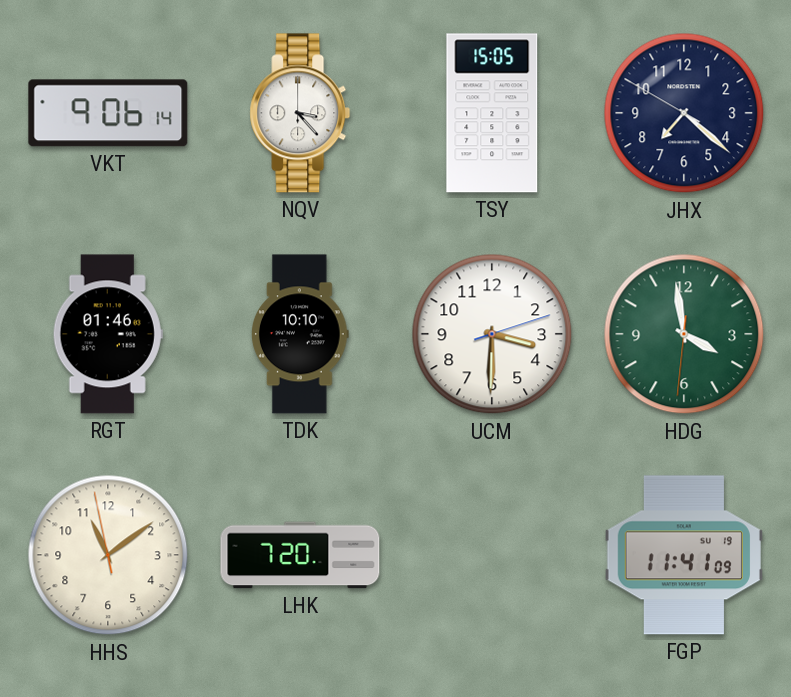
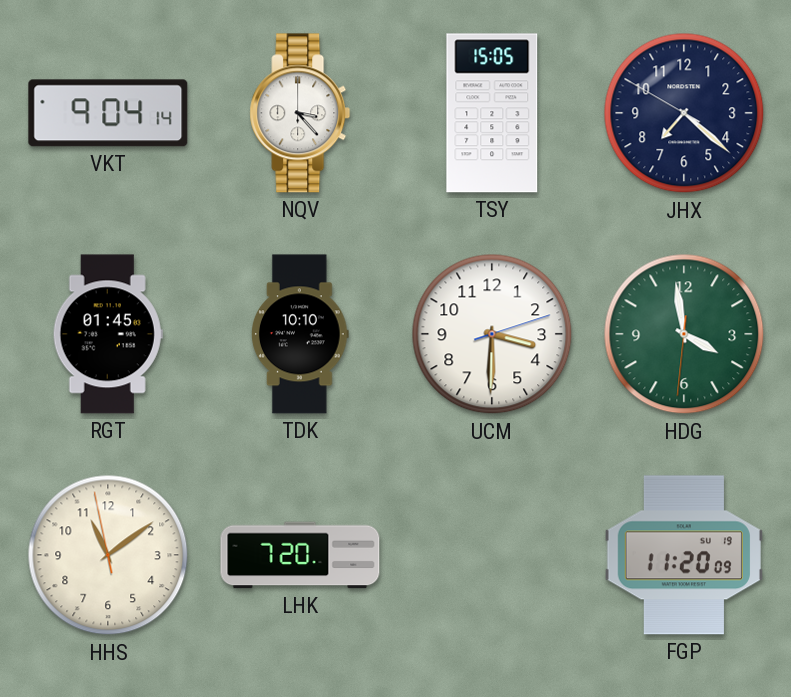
VKT: 9:06 -> 9:04
RGT: 01:46 -> 01:45
FGP: 11:41 -> 11:20
